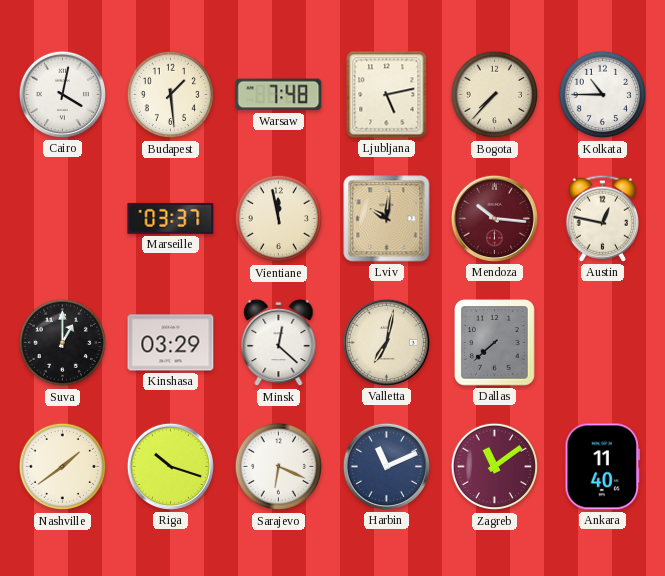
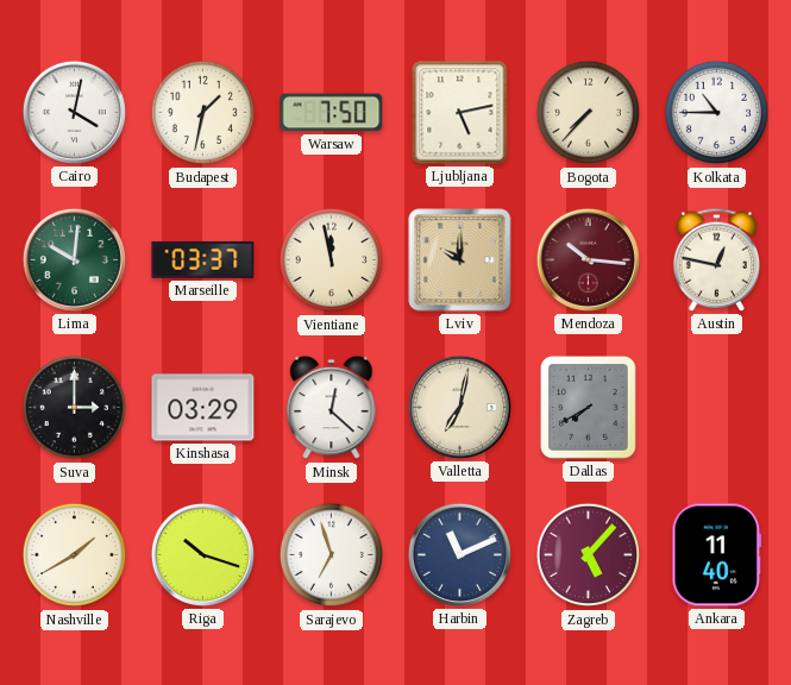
Budapest: 1:29 -> 1:32
Warsaw: 7:48 -> 7:50
Lima: none -> 10:01
Lviv: 10:01 -> 10:00
Suva: 1:00 -> 3:00
Dallas: 7:38 -> 7:40
Nashville: 1:39 -> 1:40
Sarajevo: 6:19 -> 6:57
Zagreb: 11:09 -> 5:07
